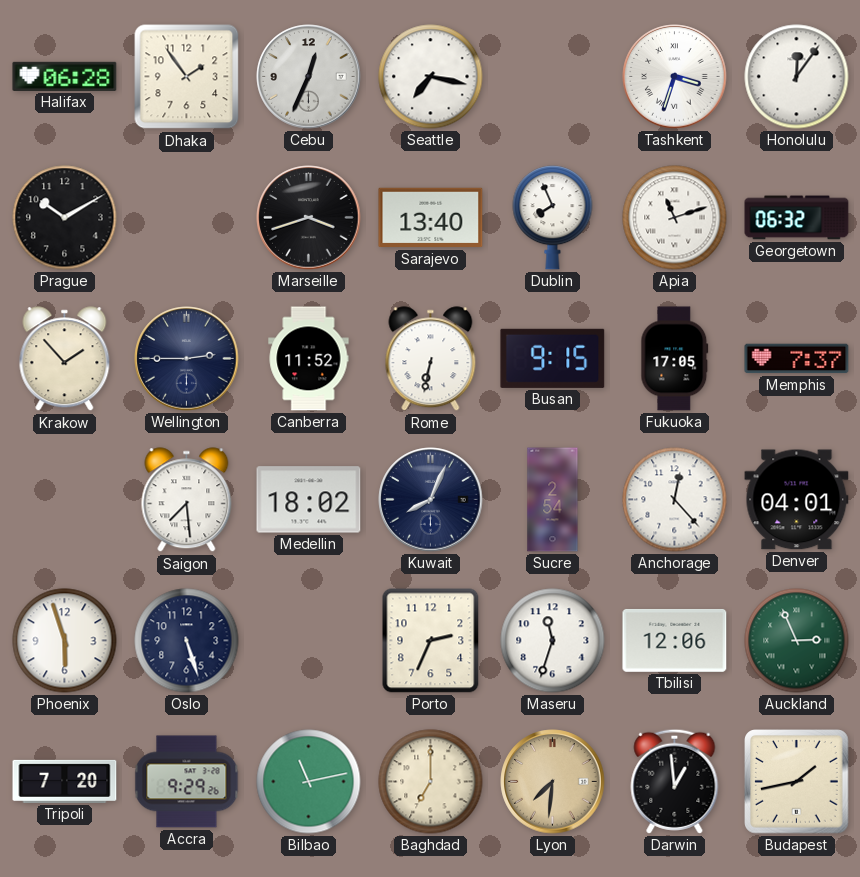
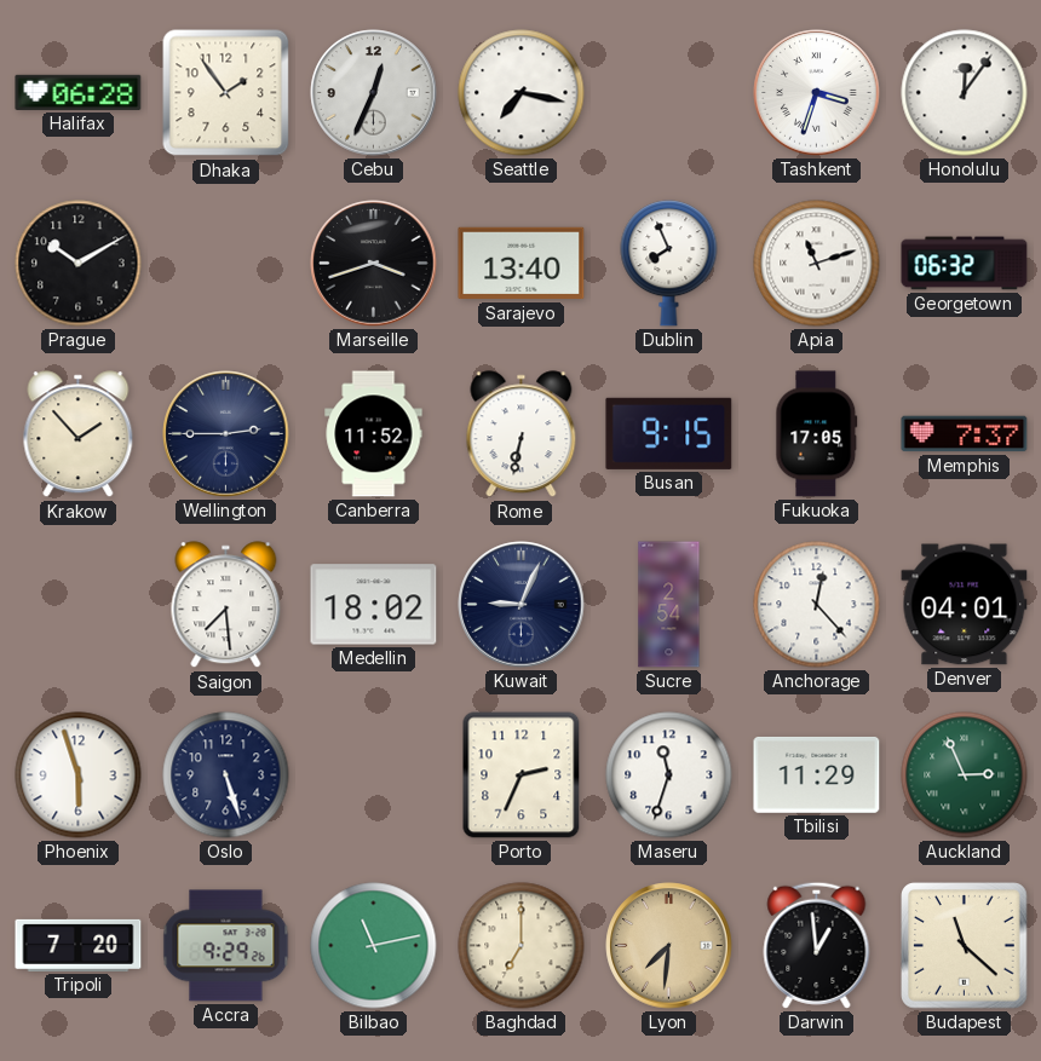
Kuwait: 8:04 -> 9:04
Tbilisi: 12:06 -> 11:29
Budapest: 1:43 -> 11:22
